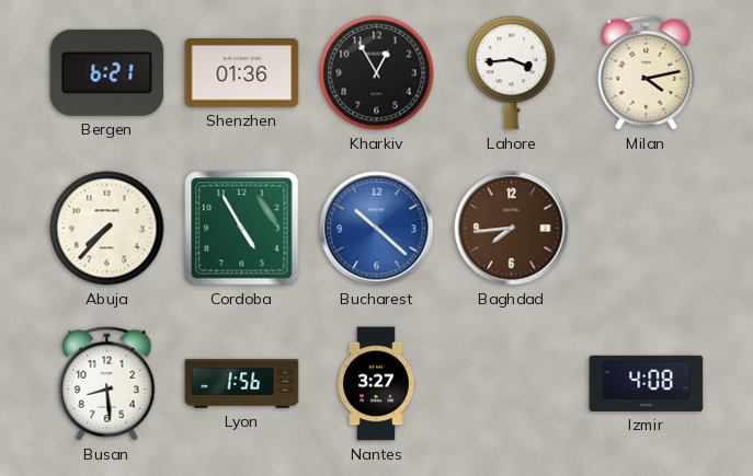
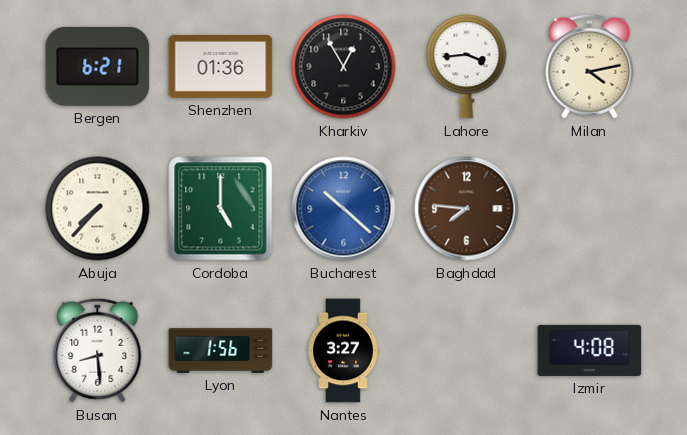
Cordoba: 4:55 -> 5:00
Baghdad: 7:44 -> 7:46
